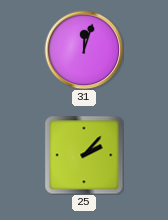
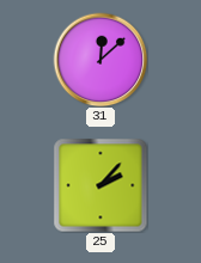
31: 12:03 -> 12:08
